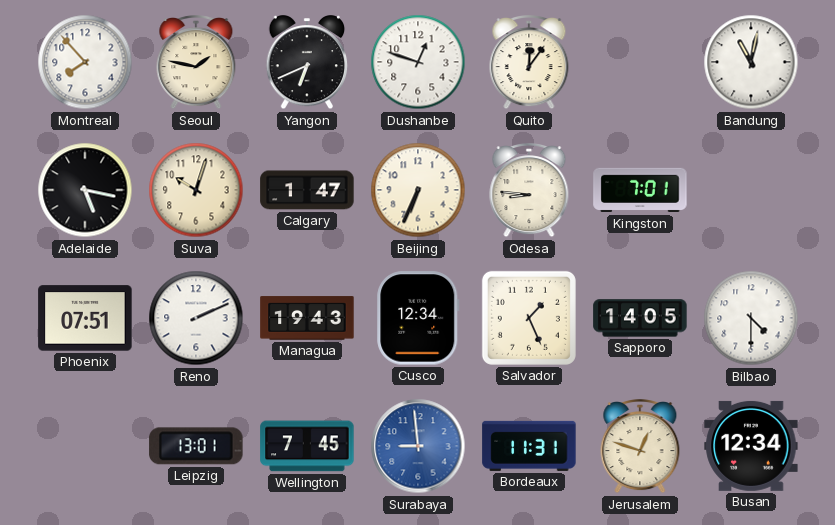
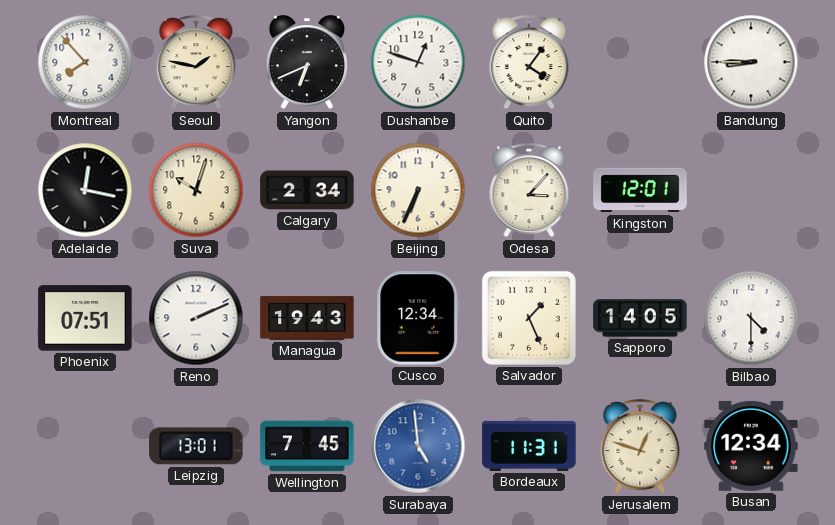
Quito: 12:06 -> 4:06
Bandung: 11:02 -> 8:45
Adelaide: 5:17 -> 12:17
Calgary: 1:47 -> 2:34
Odesa: 8:46 -> 3:07
Kingston: 7:01 -> 12:01
Surabaya: 8:59 -> 4:59
